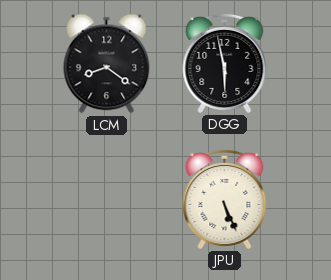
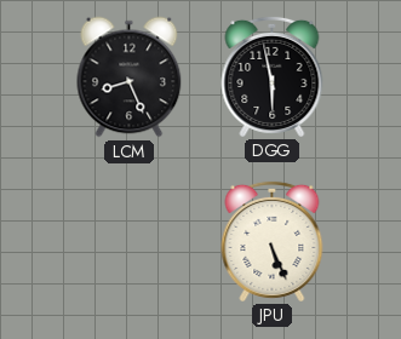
LCM: 8:21 -> 8:26
